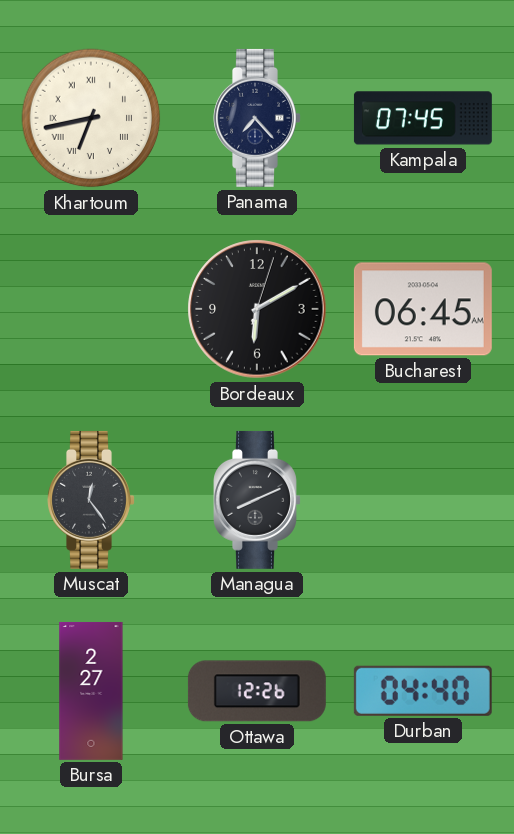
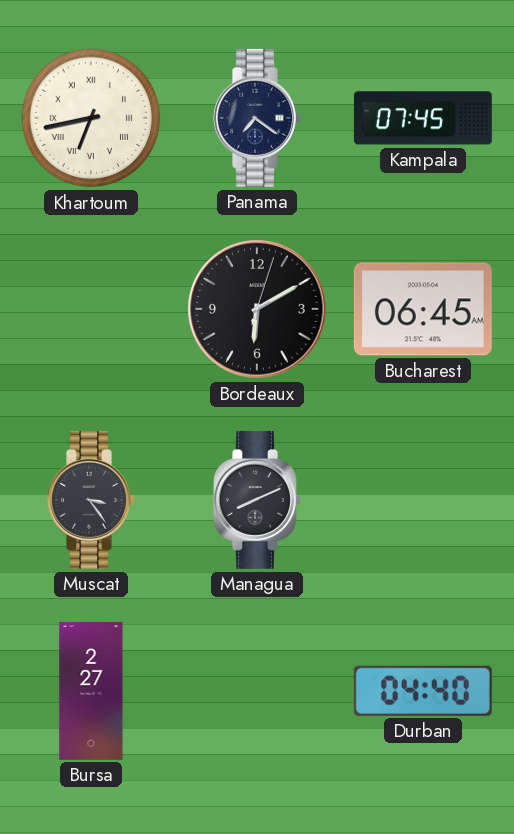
Panama: 7:23 -> 7:21
Muscat: 12:24 -> 3:24
Ottawa: 12:26 -> none
